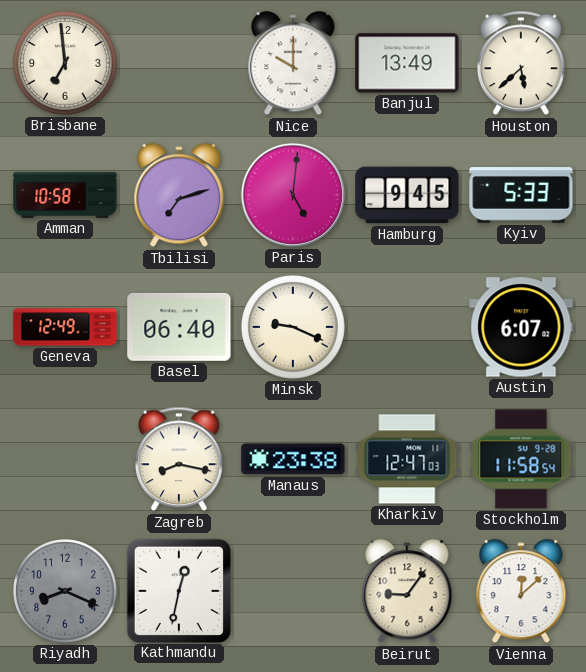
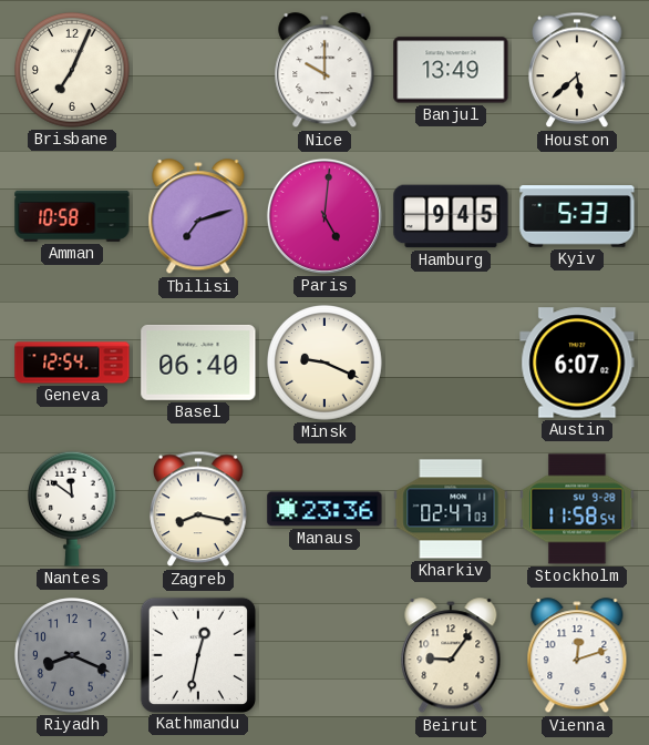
Brisbane: 6:59 -> 7:04
Geneva: 12:49 -> 12:54
Nantes: none -> 11:51
Manaus: 23:38 -> 23:36
Kharkiv: 12:47 -> 02:47
Vienna: 12:08 -> 12:12
